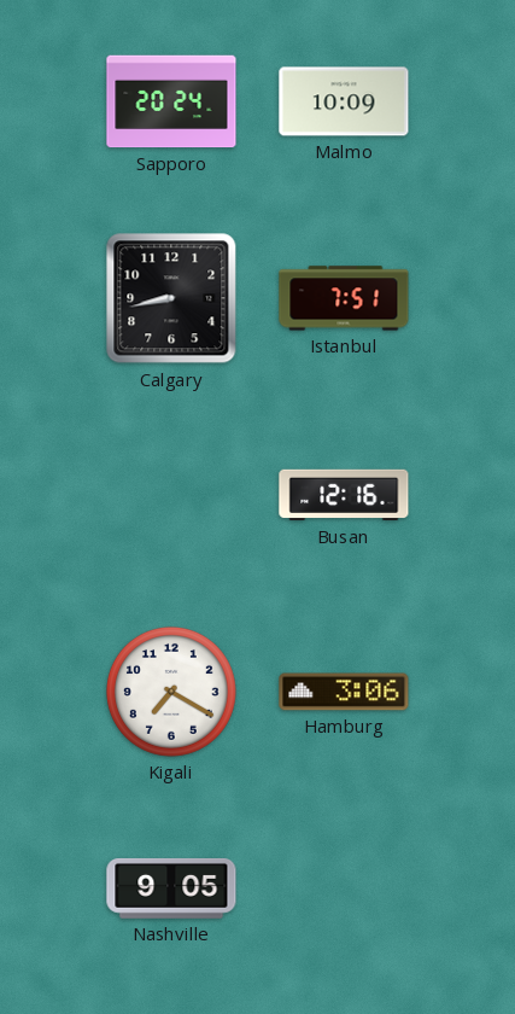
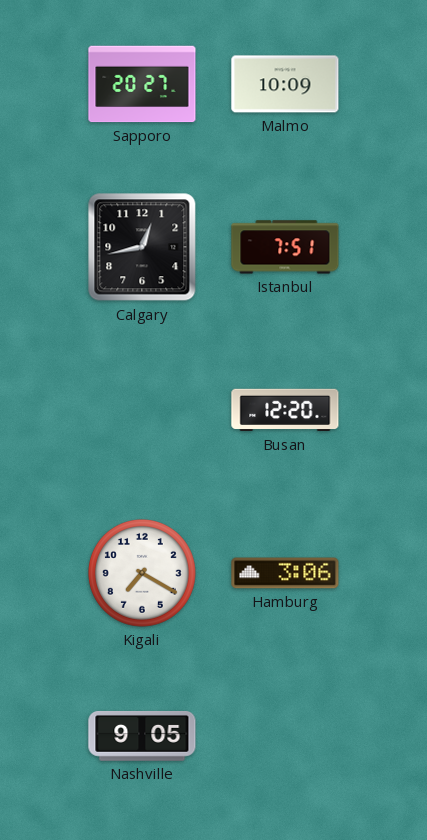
Sapporo: 20:24 -> 20:27
Calgary: 8:43 -> 12:43
Busan: 12:16 -> 12:20
